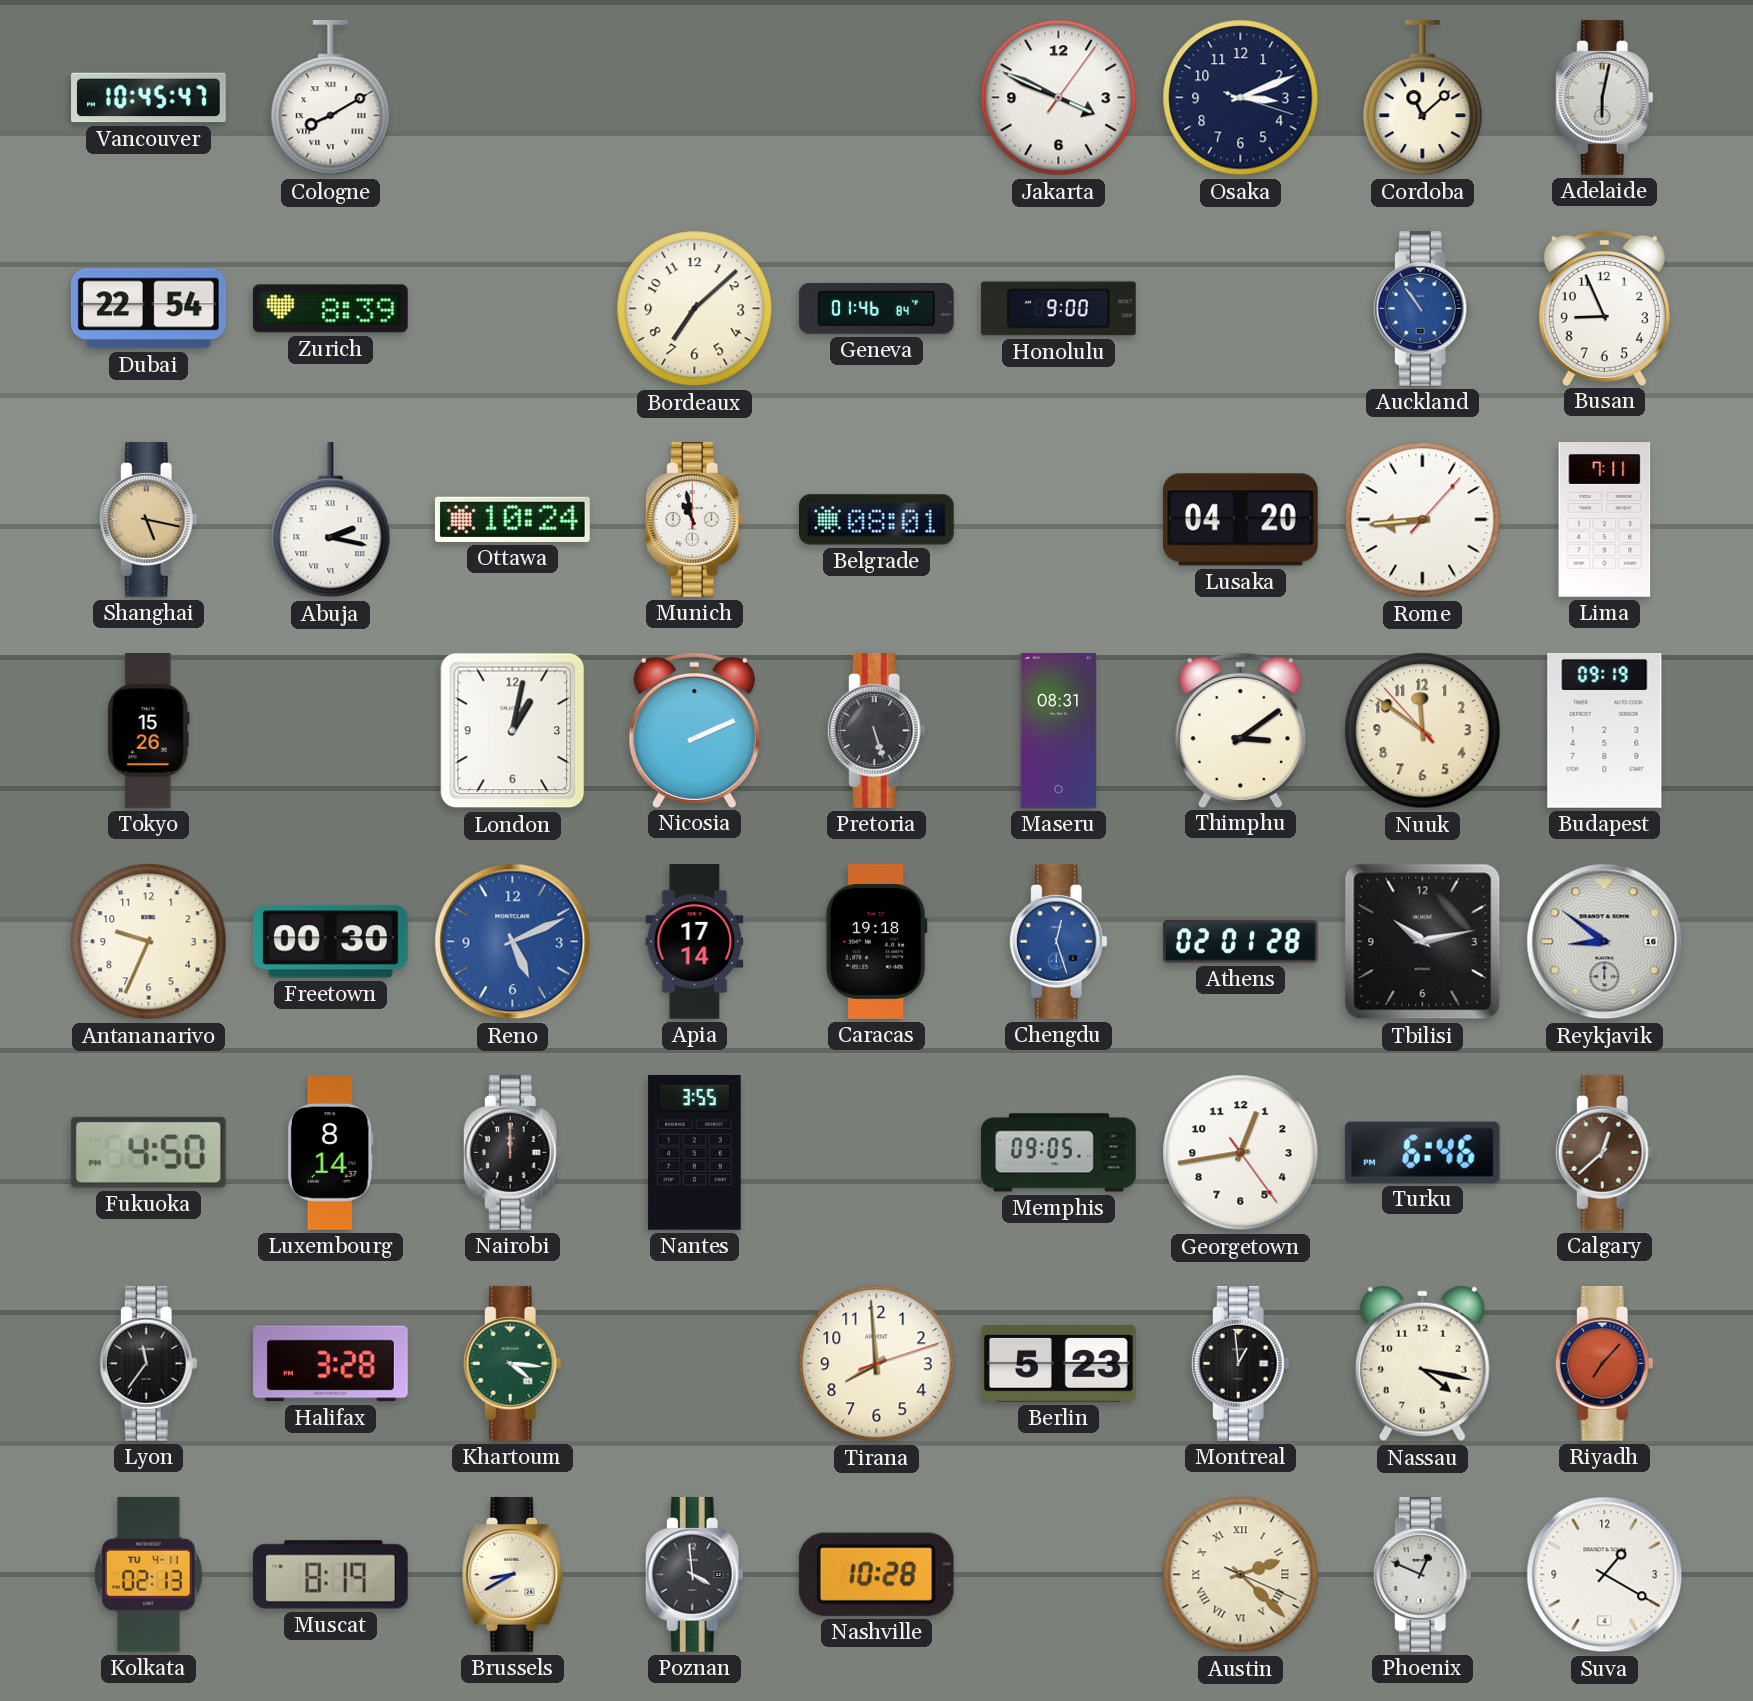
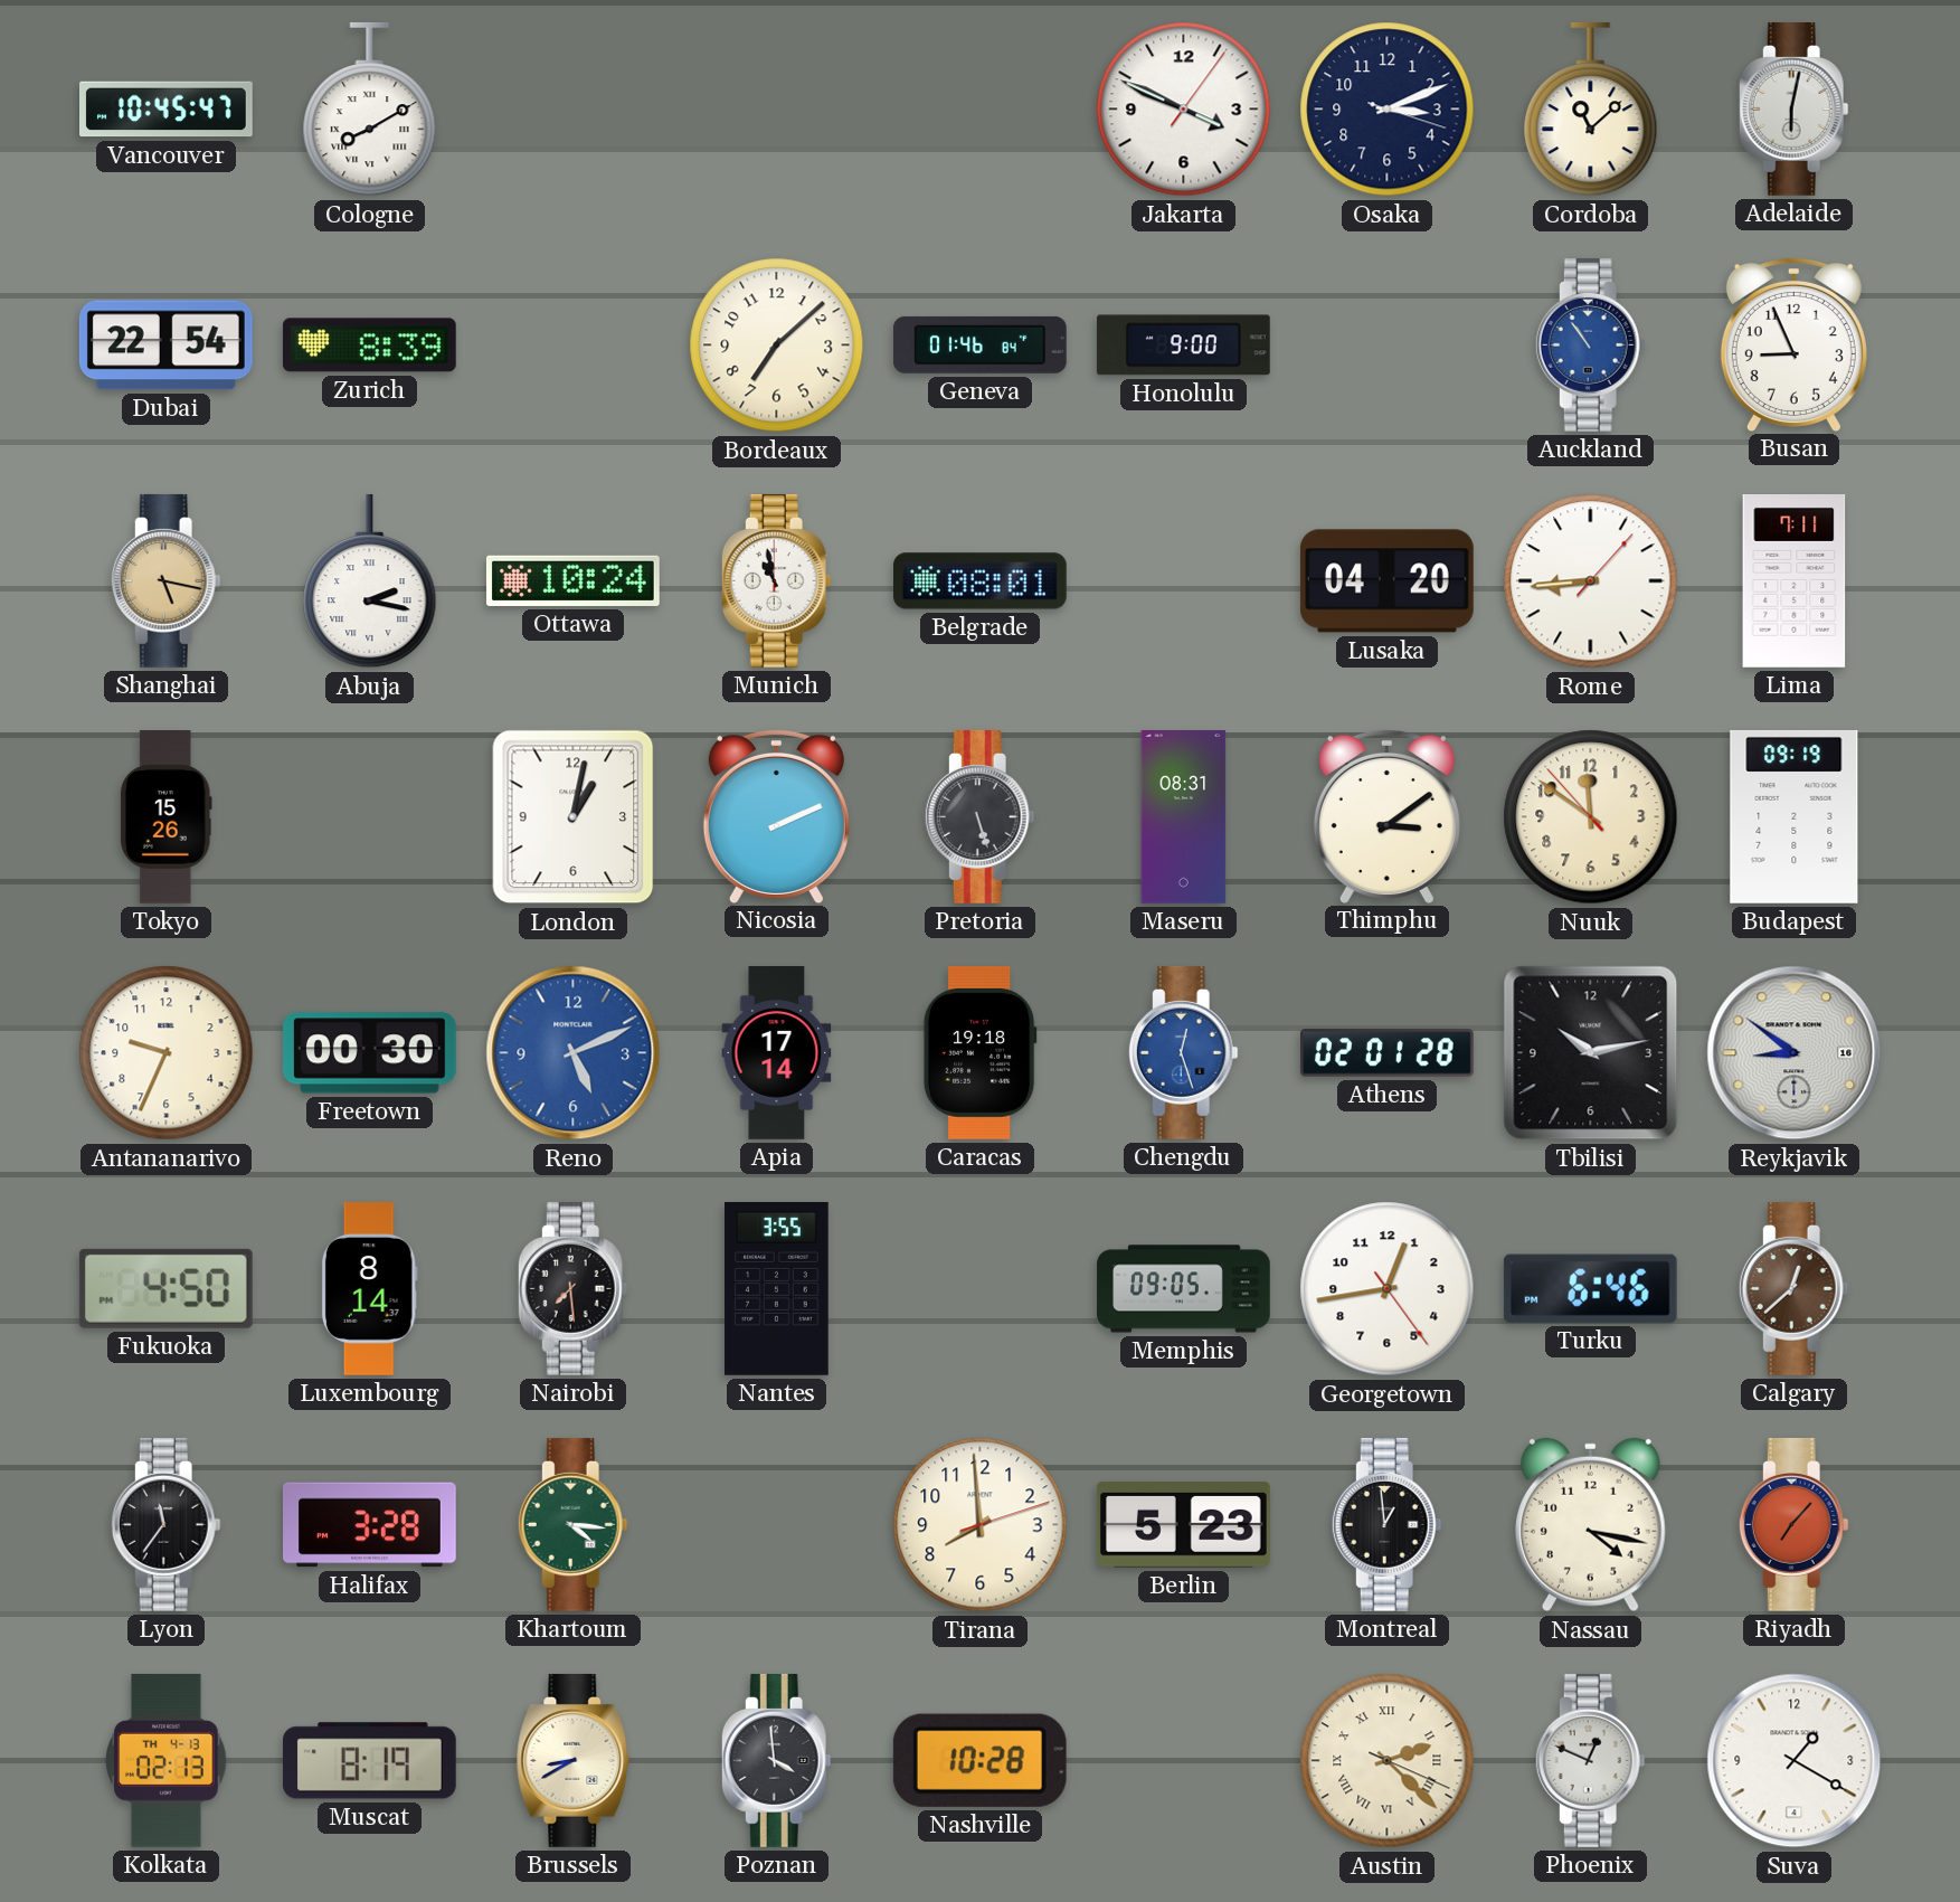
Nairobi: 12:00 -> 7:29
Kolkata date: TU 4-11 -> TH 4-13
